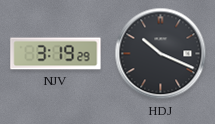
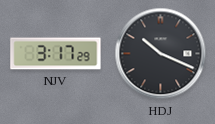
NJV: 3:19 -> 3:17
